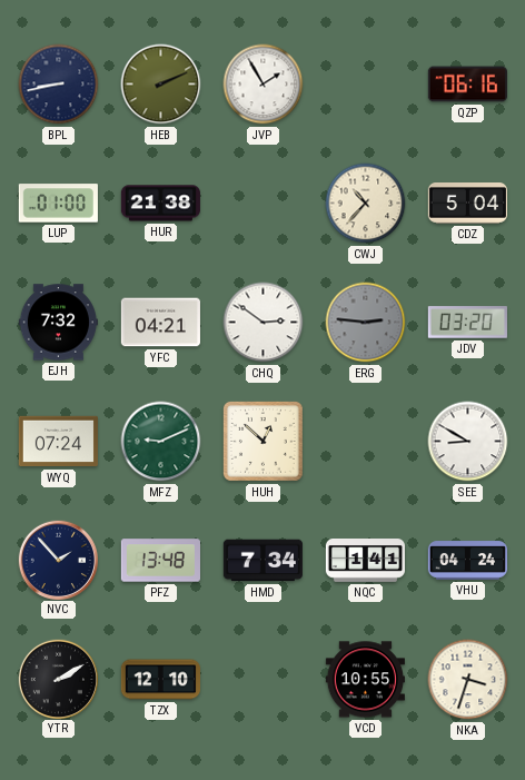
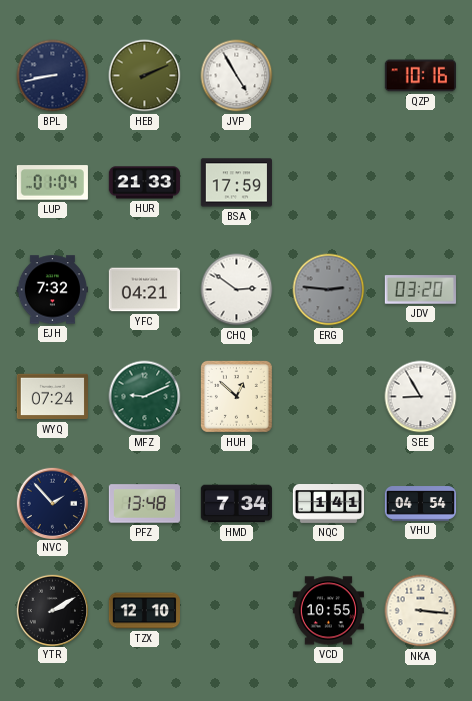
JVP: 1:55 -> 4:55
QZP: 06:16 -> 10:16
LUP: 01:00 -> 01:04
HUR: 21:38 -> 21:33
BSA: none -> 17:59
CWJ: 10:37 -> none
CDZ: 5:04 -> none
SEE: 8:50 -> 8:55
VHU: 04:24 -> 04:54
NKA: 3:33 -> 3:16
